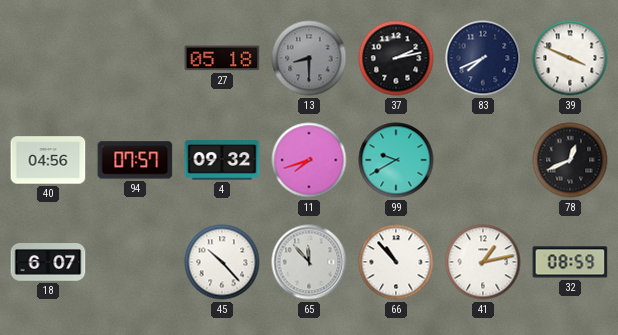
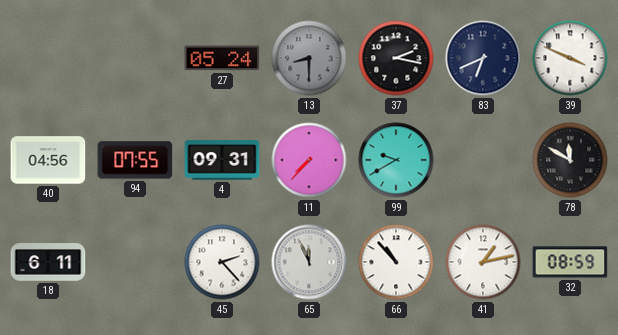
27: 05:18 -> 05:24
37: 2:13 -> 2:17
83: 7:41 -> 6:41
94: 07:57 -> 07:55
4: 09:32 -> 09:31
11: 7:42 -> 7:37
78: 12:41 -> 11:50
18: 6:07 -> 6:11
45: 10:23 -> 2:23
65: 11:53 -> 11:56
